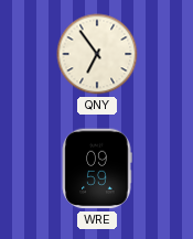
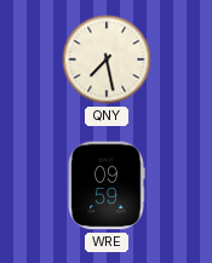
QNY: 6:54 -> 7:28
